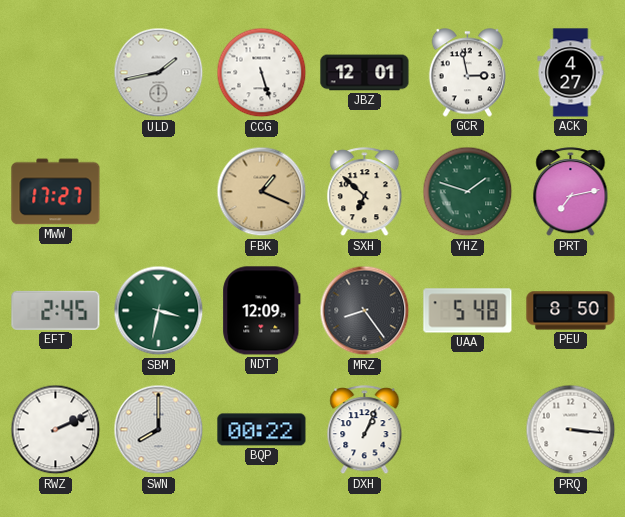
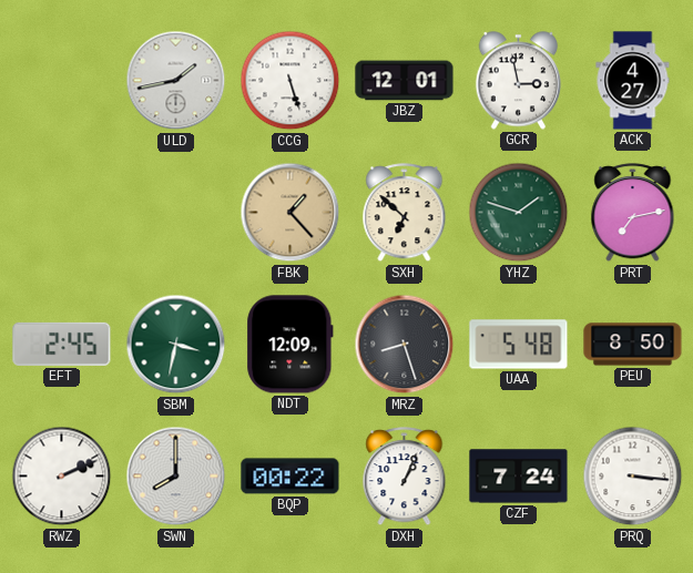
MWW: 17:27 -> none
FBK: 1:19 -> 1:23
MRZ: 8:24 -> 8:27
CZF: none -> 7:24
